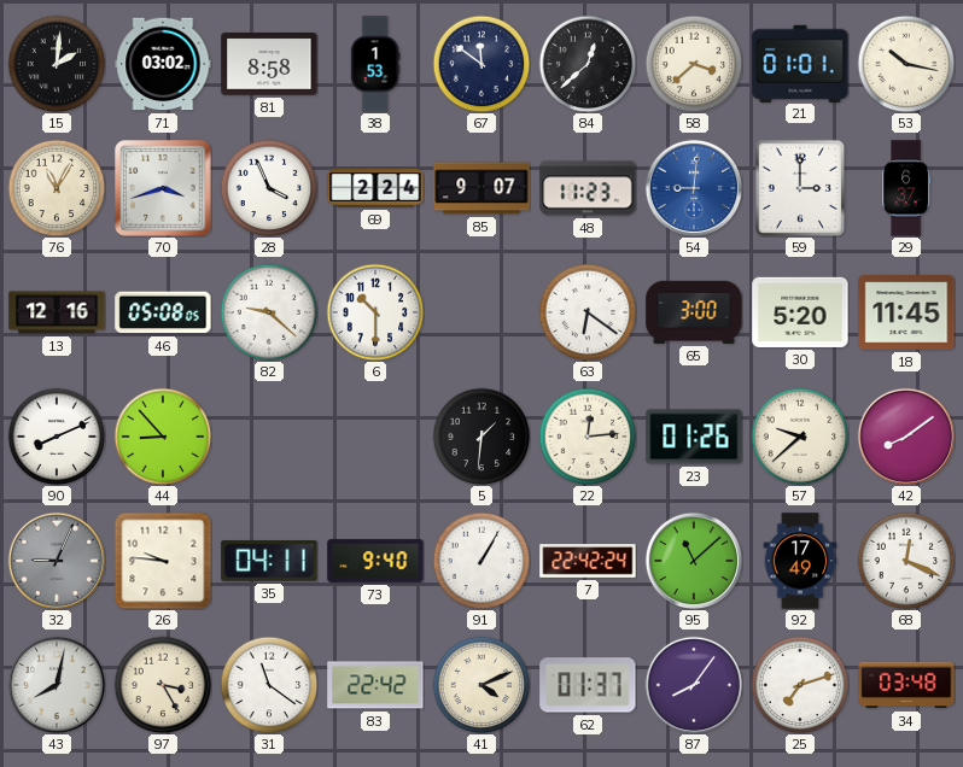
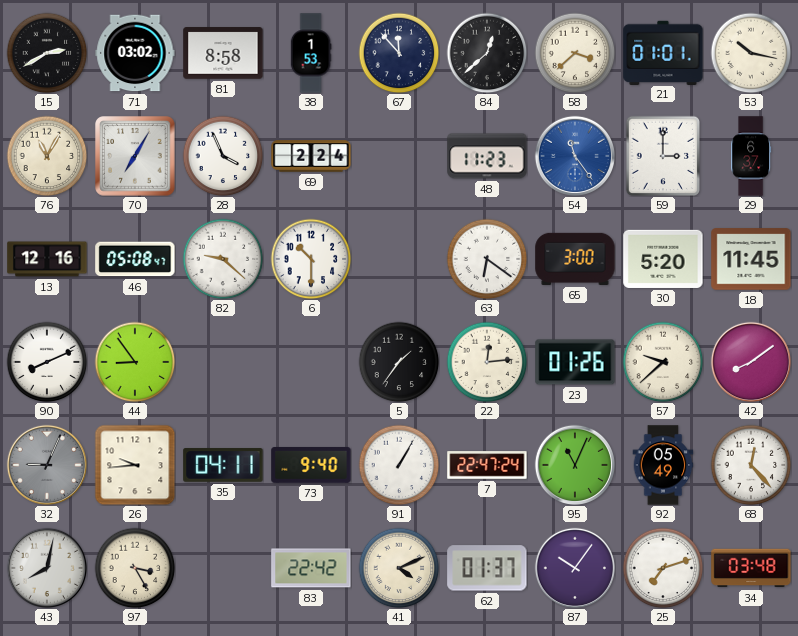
15: 2:01 -> 2:40
67: 11:51 -> 11:53
70: 3:42 -> 7:05
85: 9:07 -> none
54: 9:01 -> 11:24
46: 05:08:05 -> 05:08:47
44: 8:53 -> 8:54
5: 1:31 -> 1:36
26: 9:46 -> 9:44
7: 22:42 -> 22:47
95: 11:08 -> 11:04
92: 17:49 -> 05:49
68: 12:19 -> 12:23
31: 11:21 -> none
87: 8:06 -> 10:06
